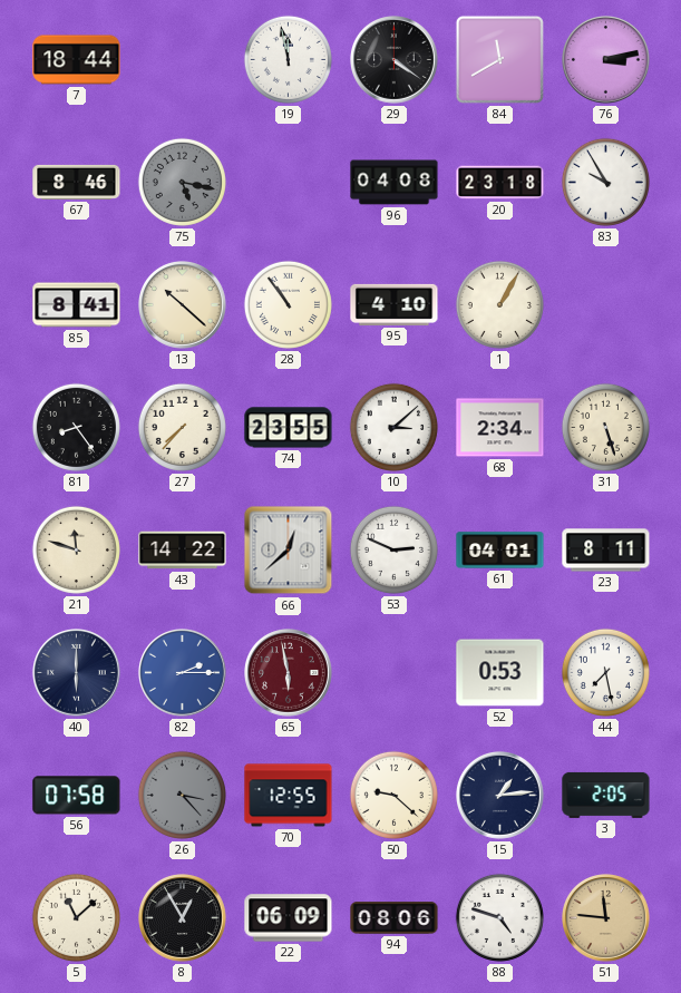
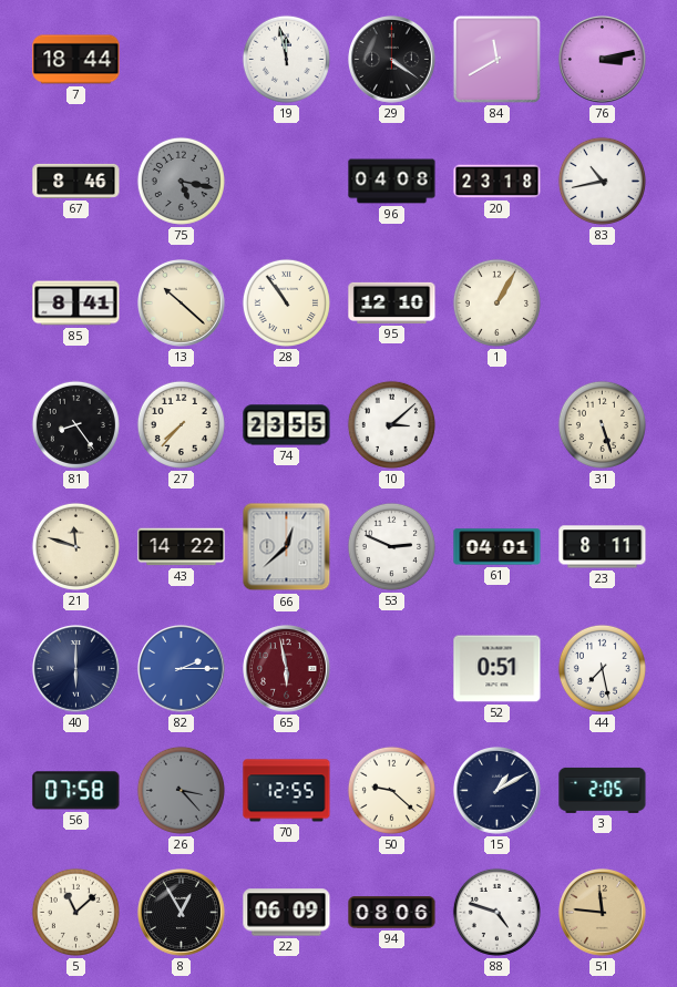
83: 9:55 -> 10:43
95: 4:10 -> 12:10
68: 2:34 -> none
52: 0:53 -> 0:51
15: 1:14 -> 1:10
